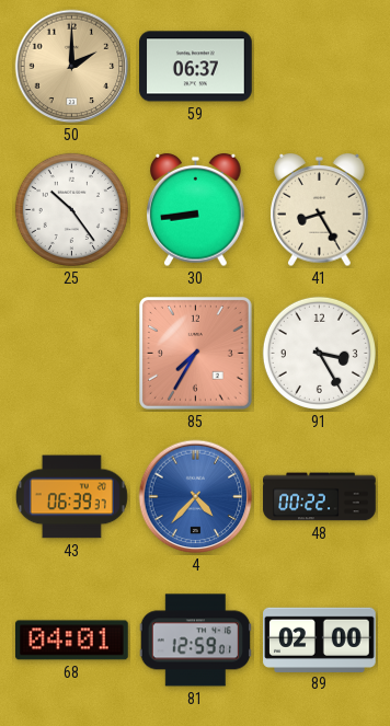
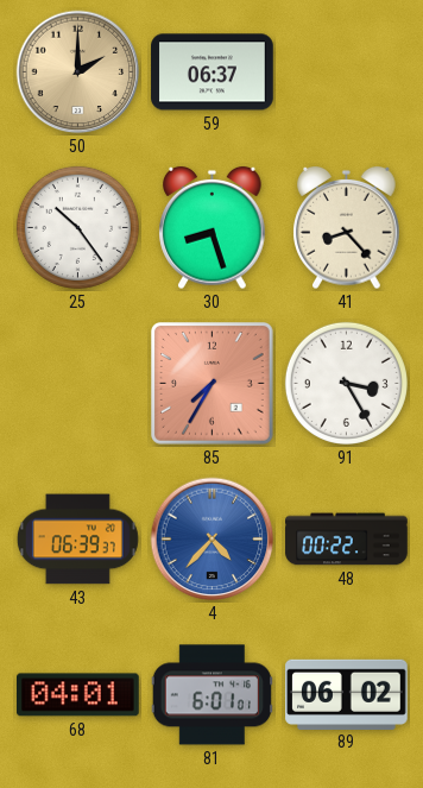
30: 8:44 -> 8:27
41: 8:25 -> 8:23
81: 12:59 -> 6:01
89: 02:00 -> 06:02
